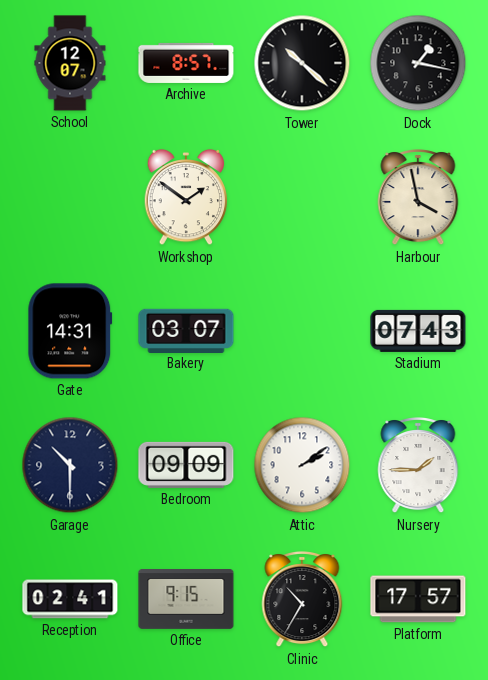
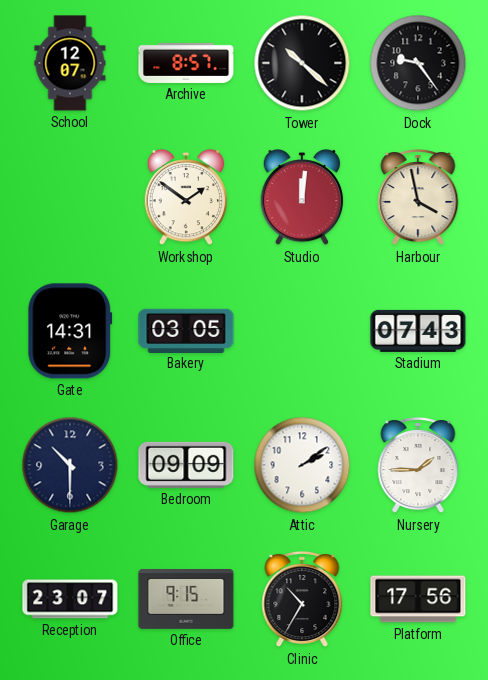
Dock: 1:17 -> 9:24
Studio: none -> 12:01
Bakery: 03:07 -> 03:05
Reception: 02:41 -> 23:07
Platform: 17:57 -> 17:56
